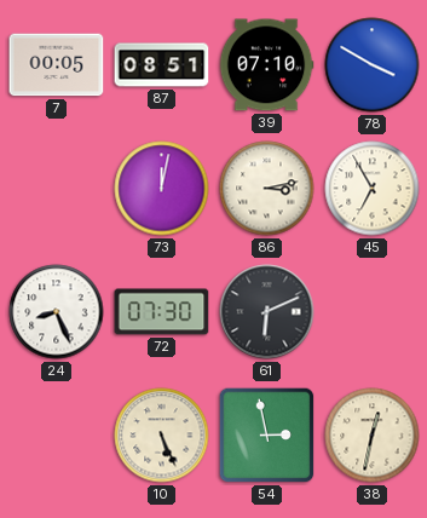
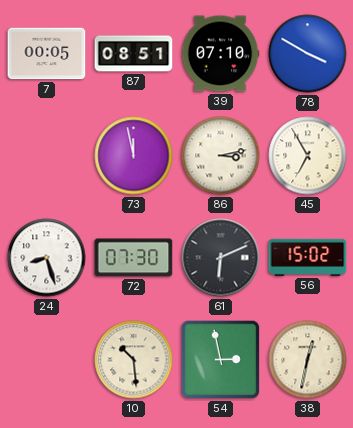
73: 12:02 -> 11:58
24: 8:26 -> 8:27
56: none -> 15:02
10: 5:26 -> 10:29
